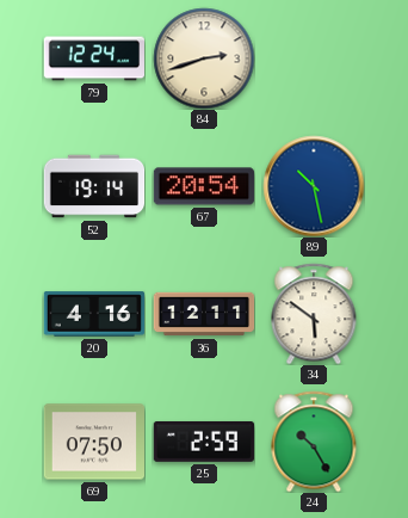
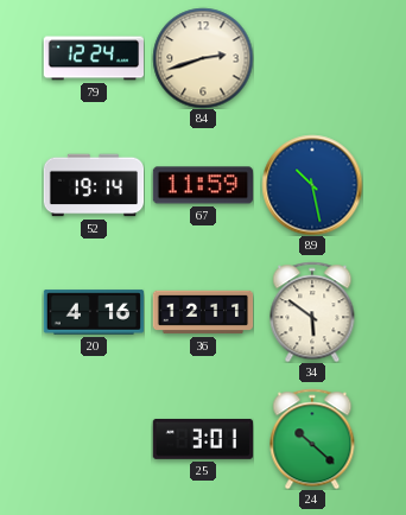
67: 20:54 -> 11:59
69: 07:50 -> none
25: 2:59 -> 3:01
24: 10:25 -> 10:22
